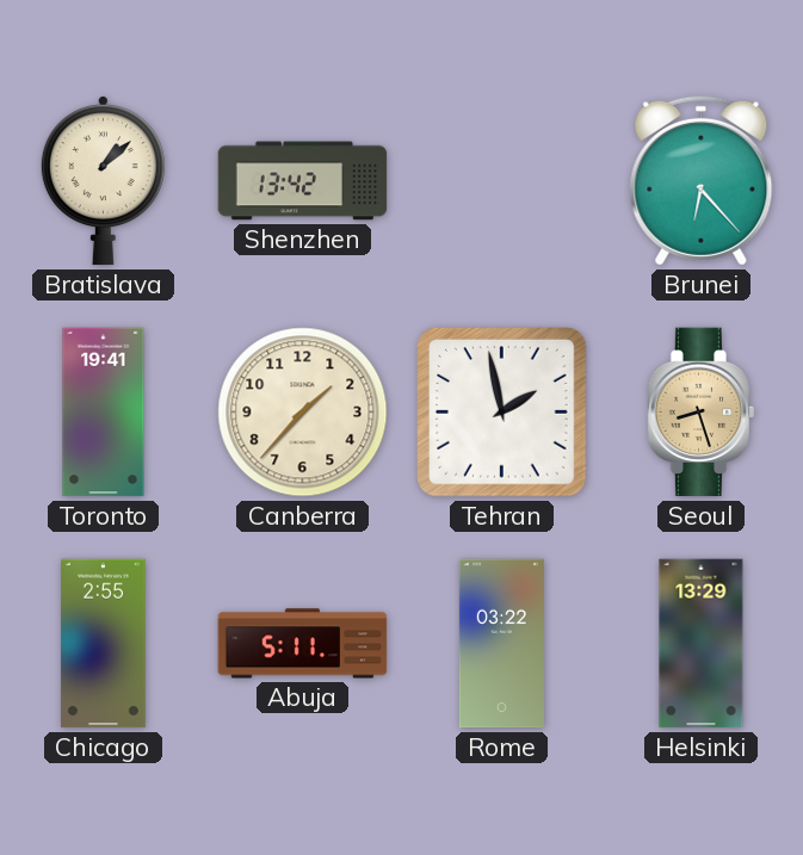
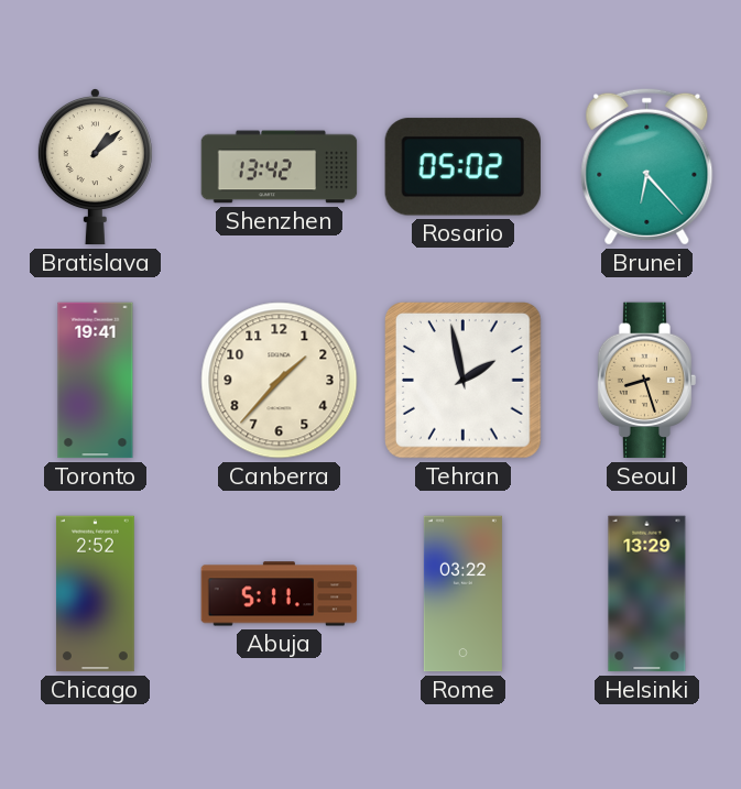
Rosario: none -> 05:02
Chicago: 2:55 -> 2:52
